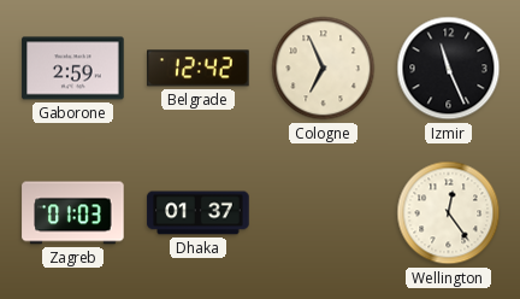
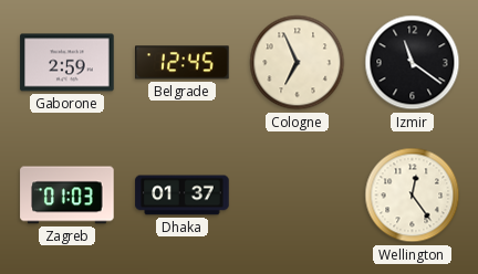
Belgrade: 12:42 -> 12:45
Izmir: 11:26 -> 11:21
